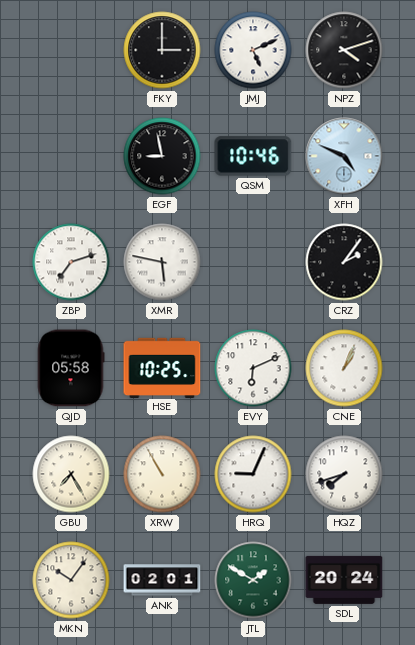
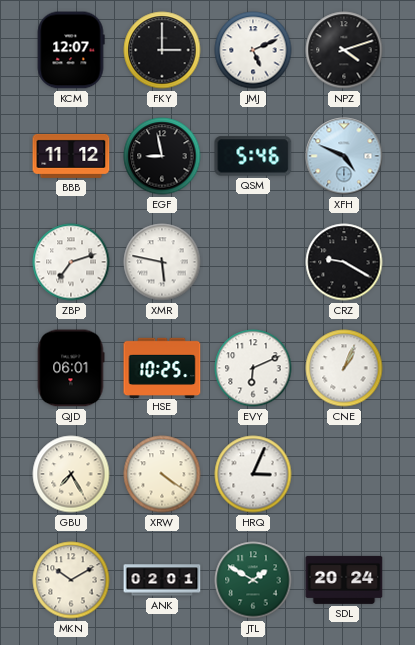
KCM: none -> 12:07
BBB: none -> 11:12
QSM: 10:46 -> 5:46
CRZ: 2:06 -> 9:20
QJD: 05:58 -> 06:01
XRW: 10:55 -> 4:21
HRQ: 9:04 -> 3:04
HQZ: 7:42 -> none
MKN: 10:06 -> 10:10
